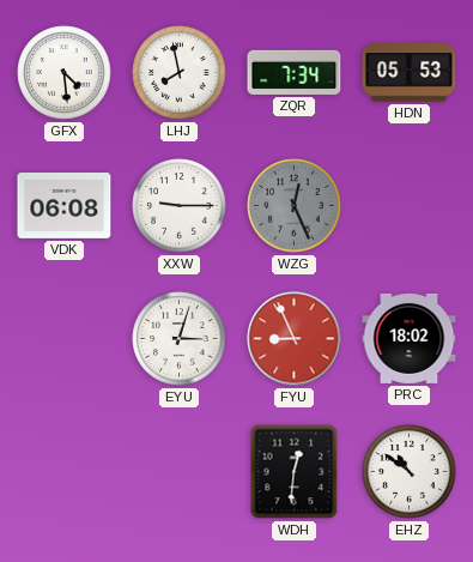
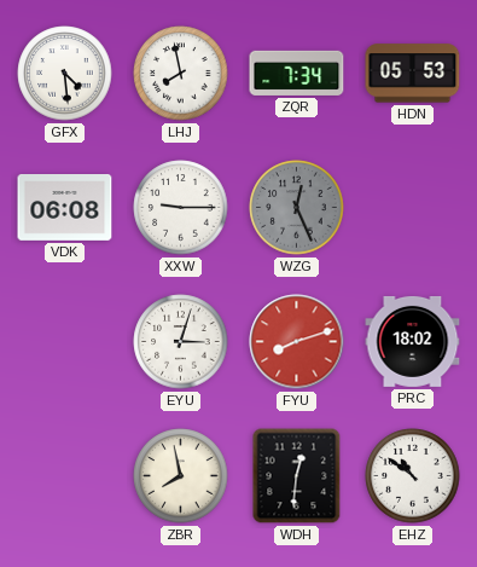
FYU: 8:56 -> 8:12
ZBR: none -> 7:58
